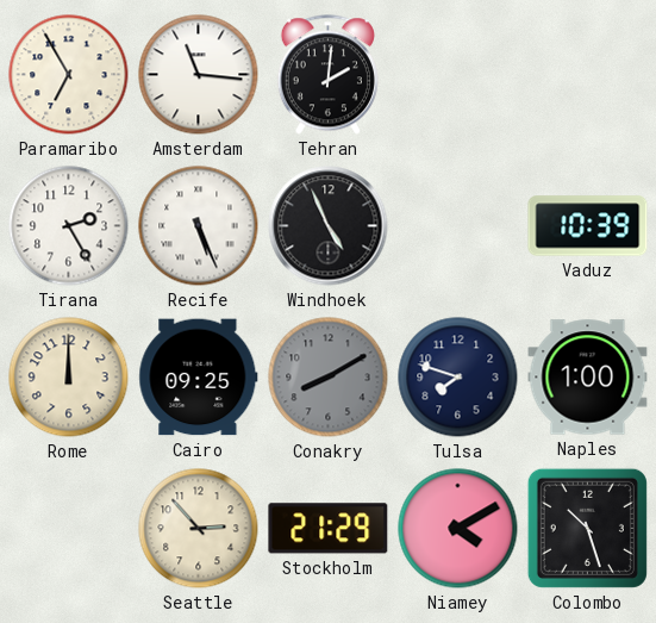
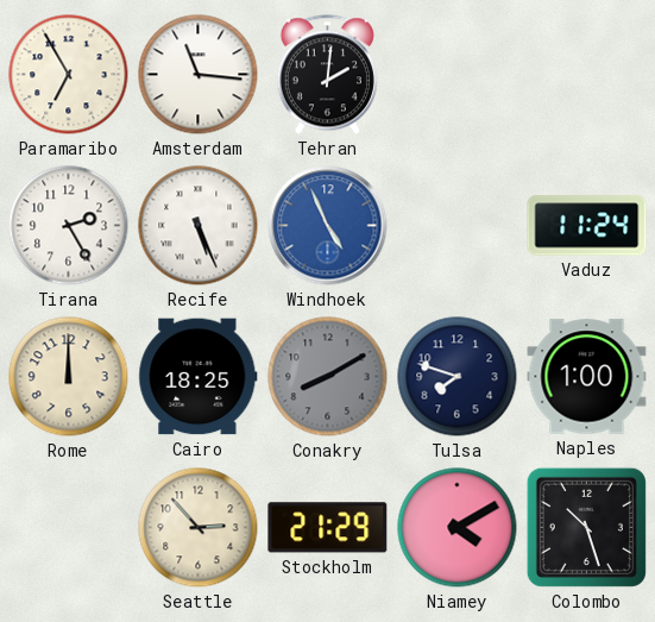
Windhoek dial: black -> blue
Vaduz: 10:39 -> 11:24
Cairo: 09:25 -> 18:25
